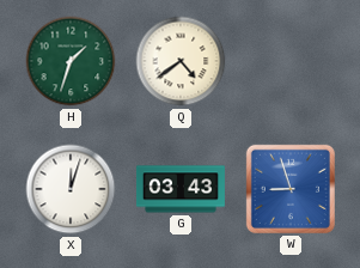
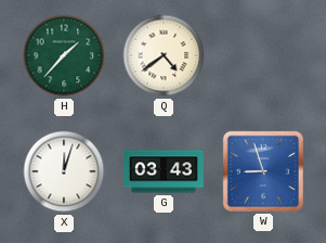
H: 1:33 -> 1:37
